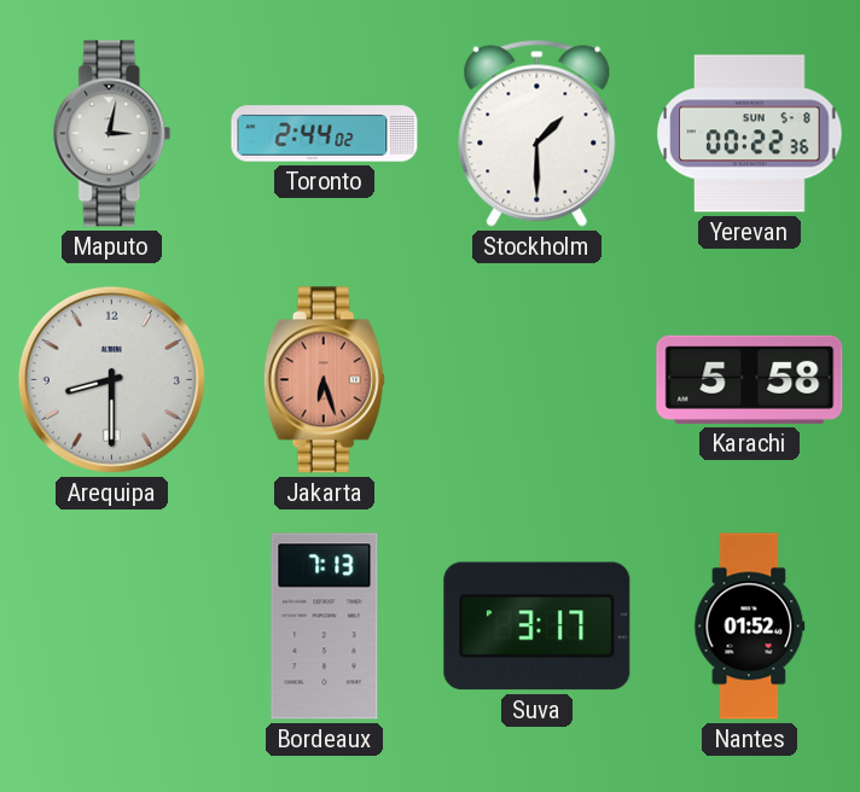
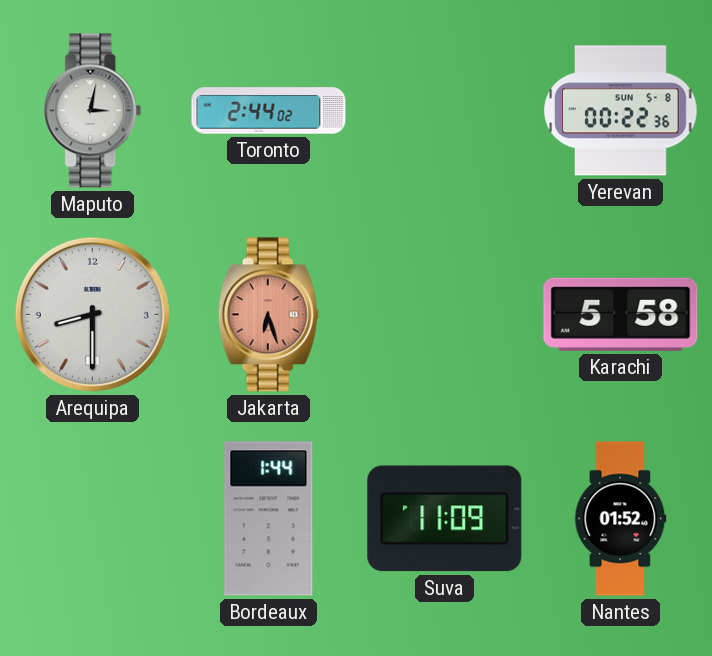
Stockholm: 1:30 -> none
Bordeaux: 7:13 -> 1:44
Suva: 3:17 -> 11:09
